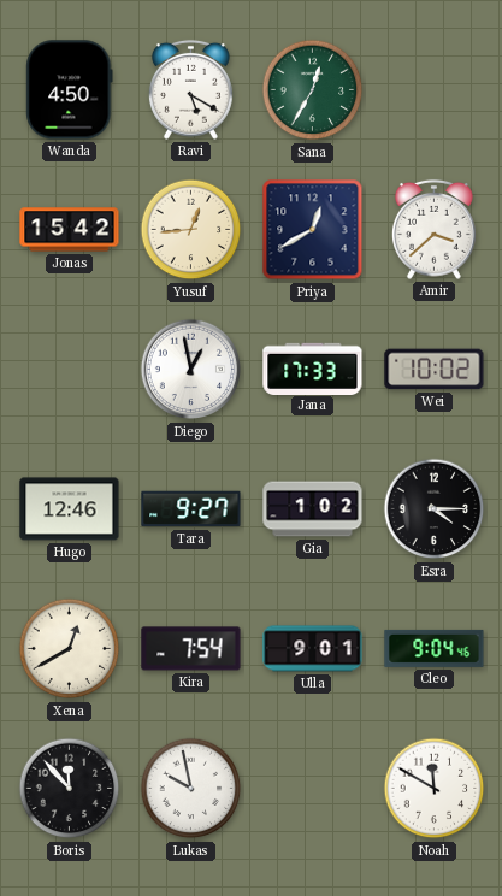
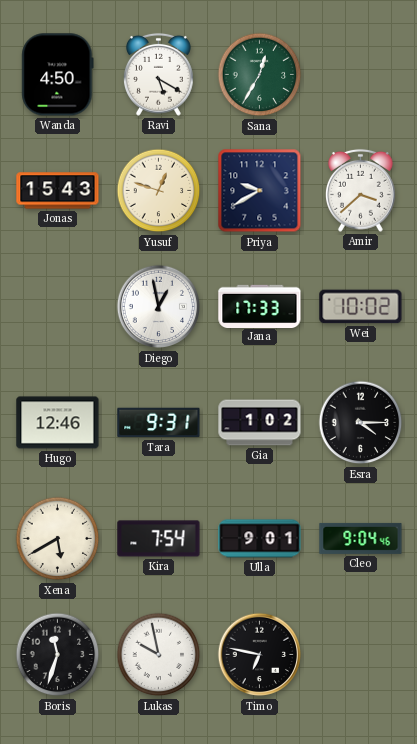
Jonas: 15:42 -> 15:43
Yusuf: 12:44 -> 12:48
Priya: 12:40 -> 9:40
Tara: 9:27 -> 9:31
Xena: 12:40 -> 5:40
Boris: 11:53 -> 11:33
Timo: none -> 6:47
Noah: 11:50 -> none
